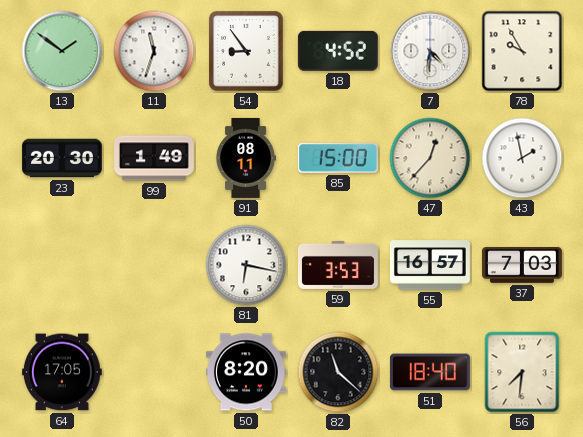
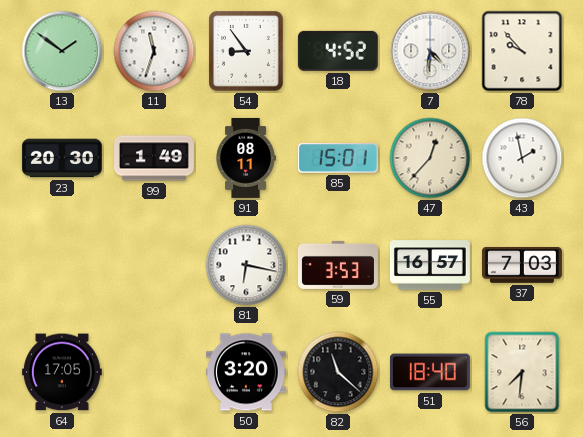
78: 9:55 -> 9:53
85: 15:00 -> 15:01
50: 8:20 -> 3:20
